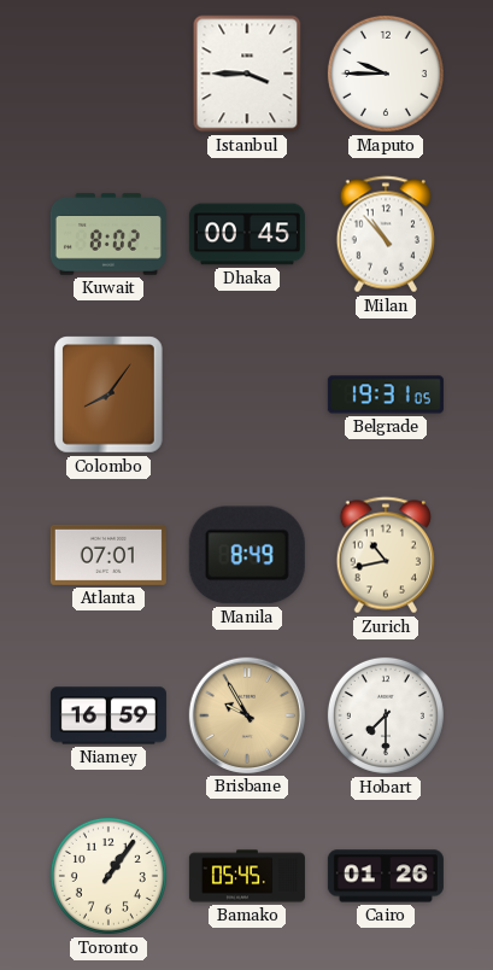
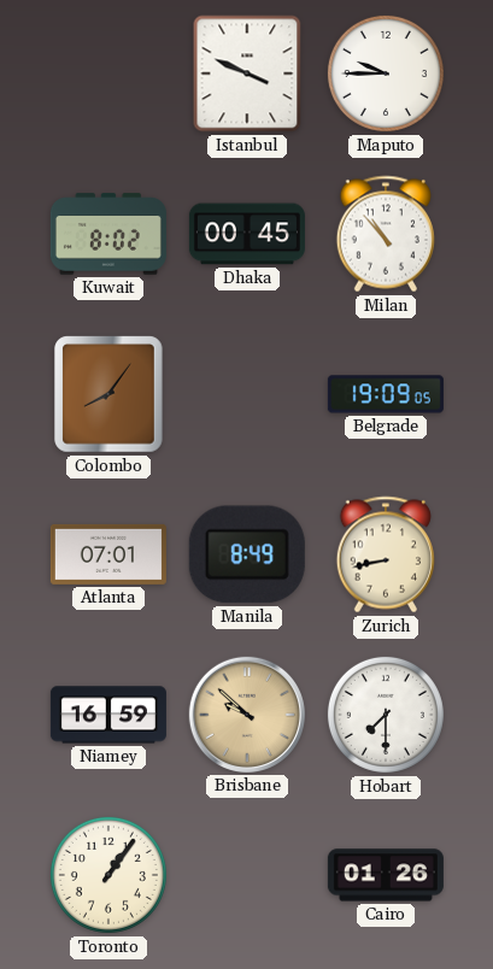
Istanbul: 3:45 -> 3:49
Belgrade: 19:31 -> 19:09
Zurich: 10:43 -> 8:43
Brisbane: 9:55 -> 9:52
Bamako: 05:45 -> none
